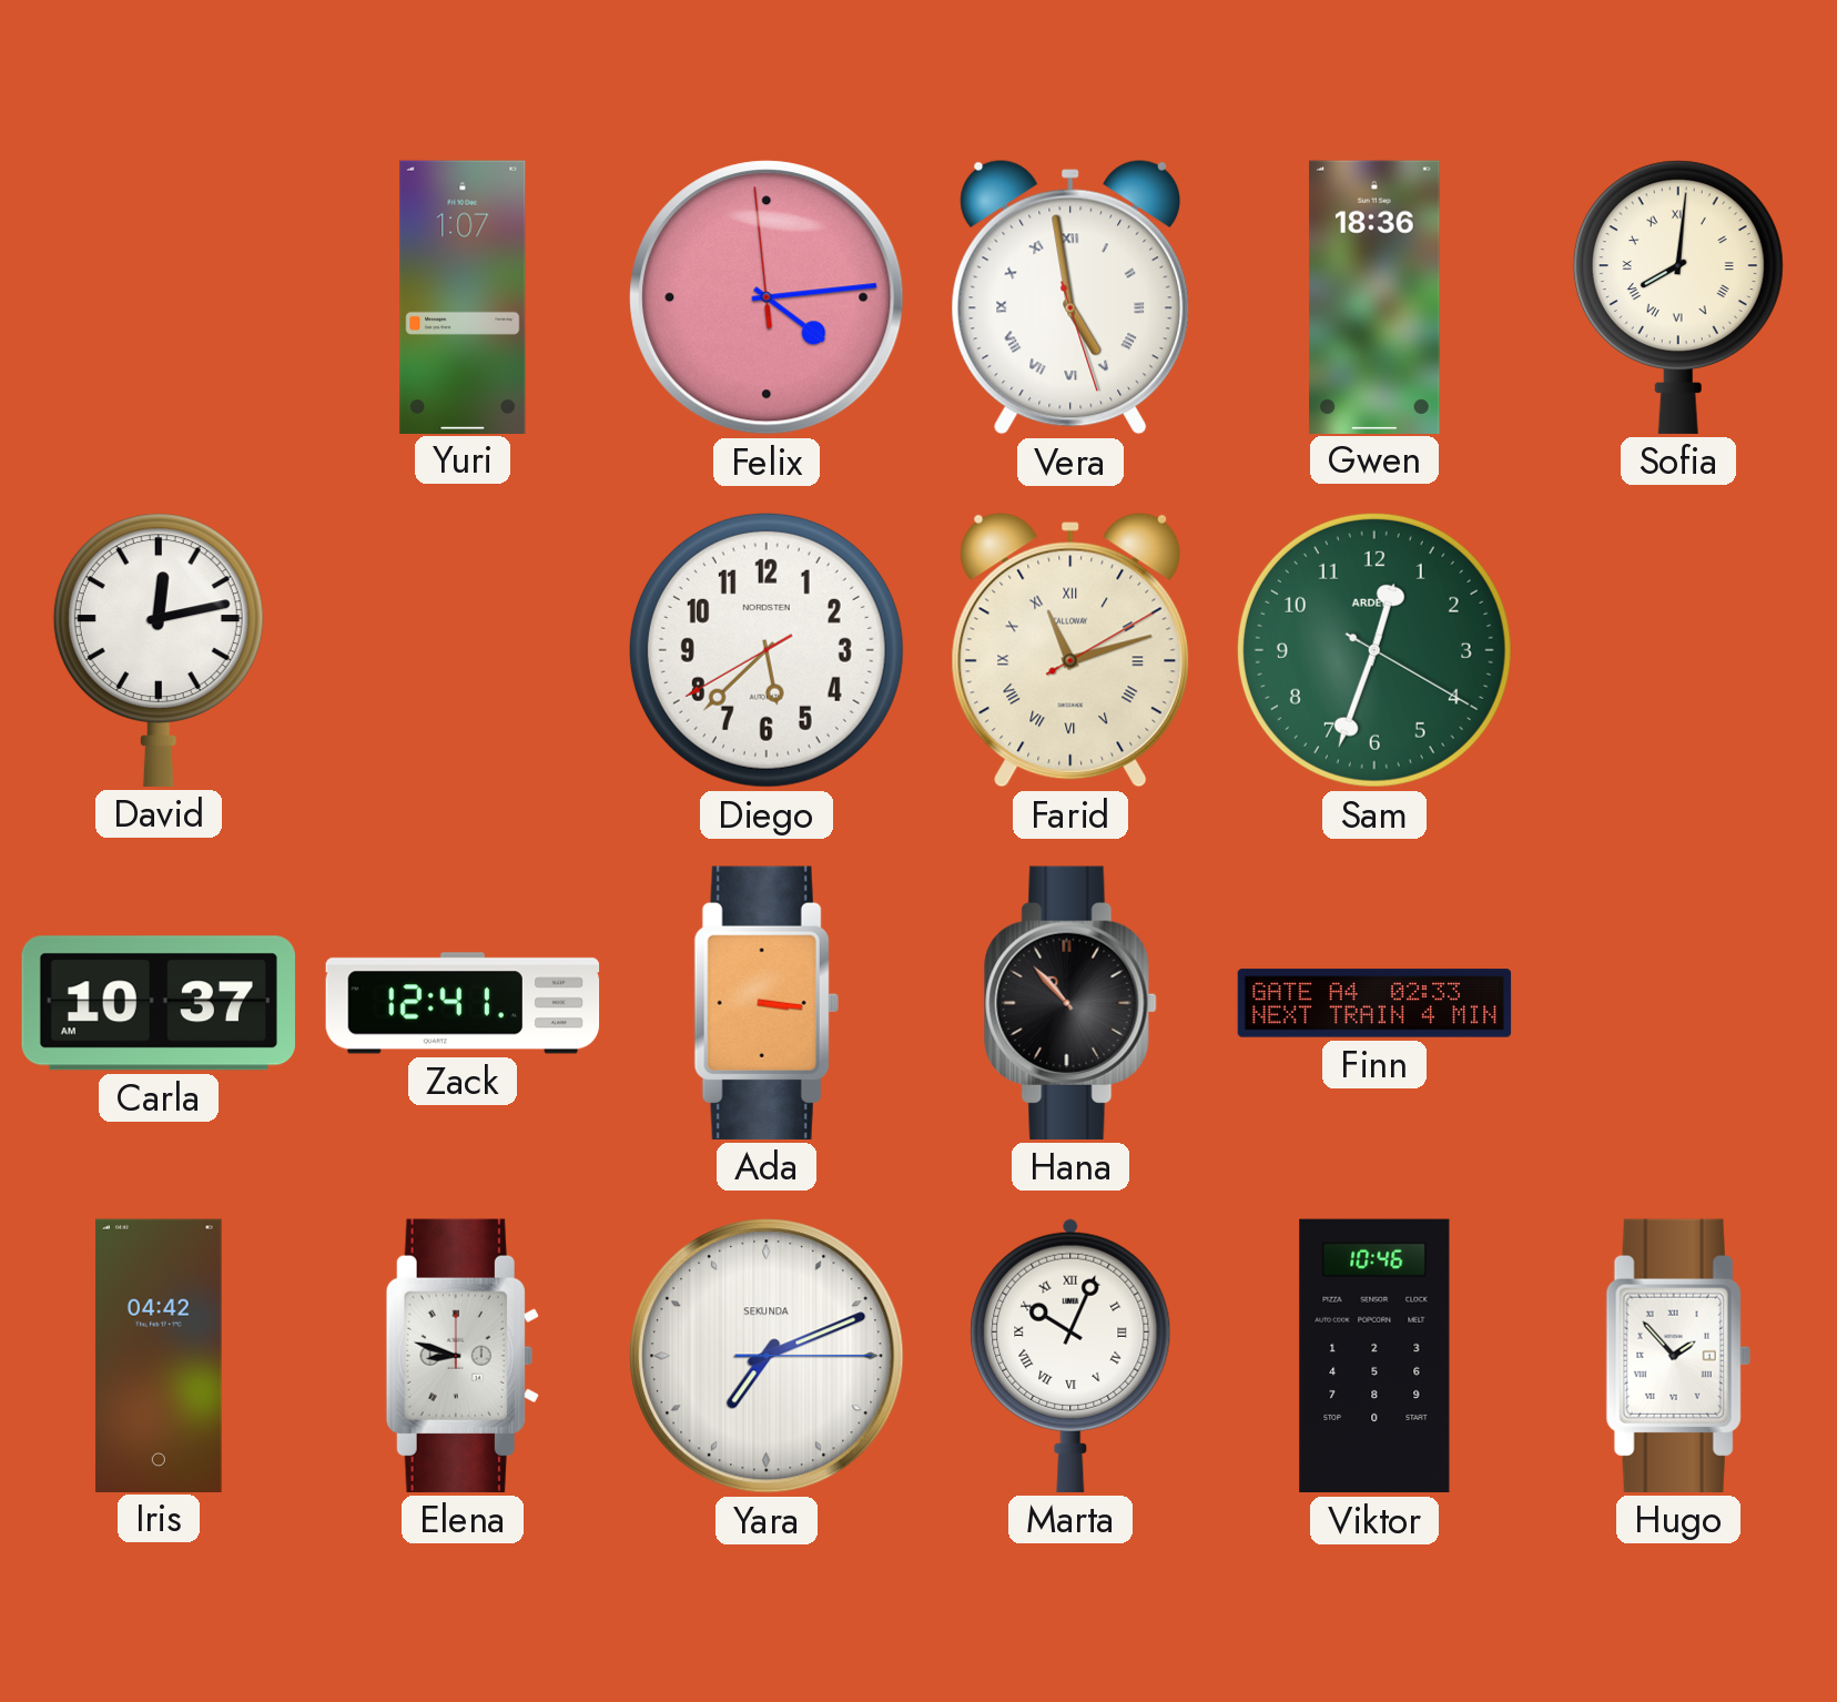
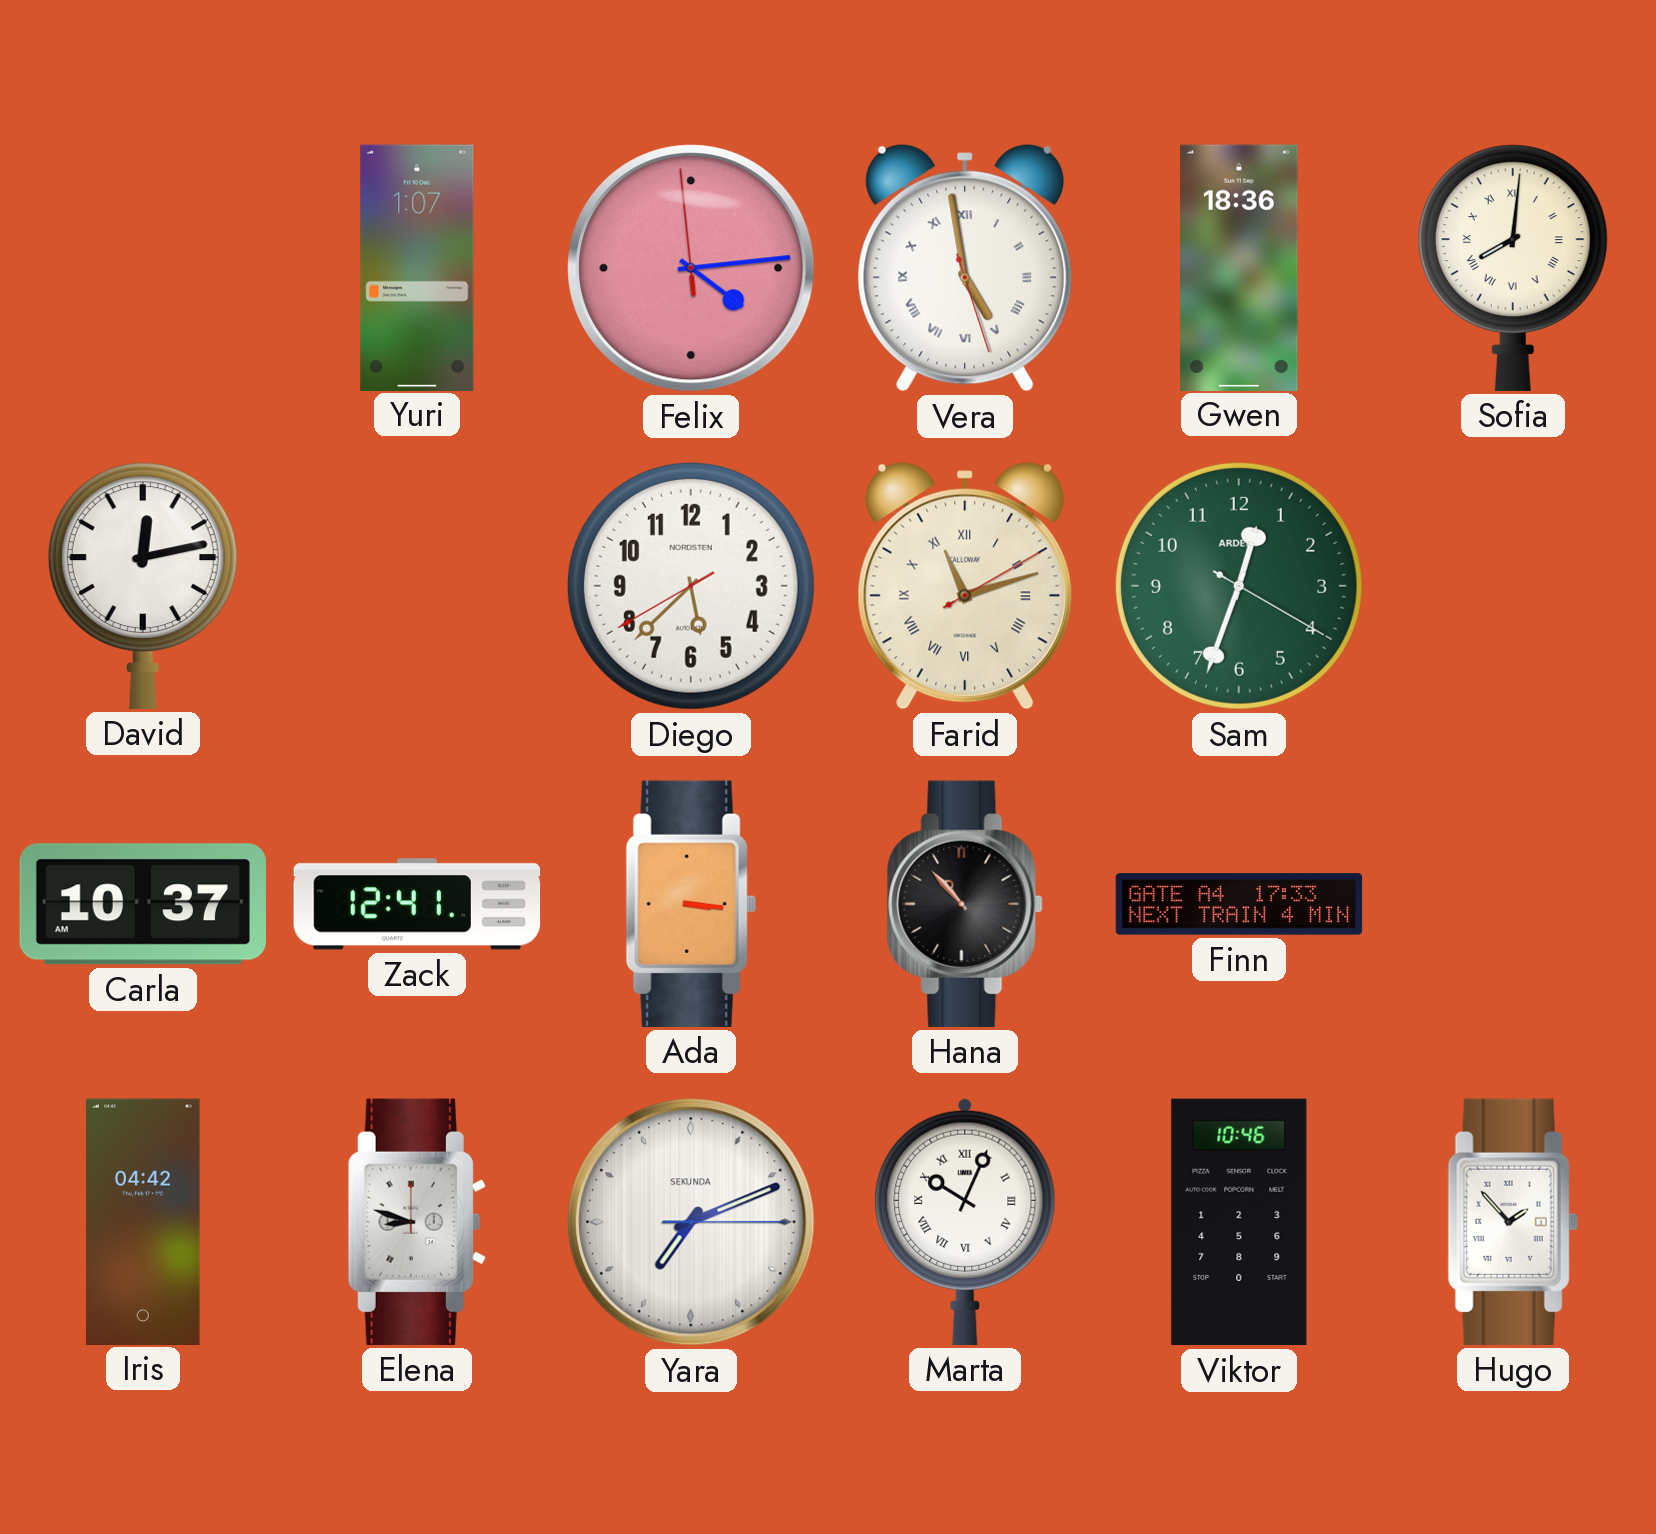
Finn: 02:33 -> 17:33
